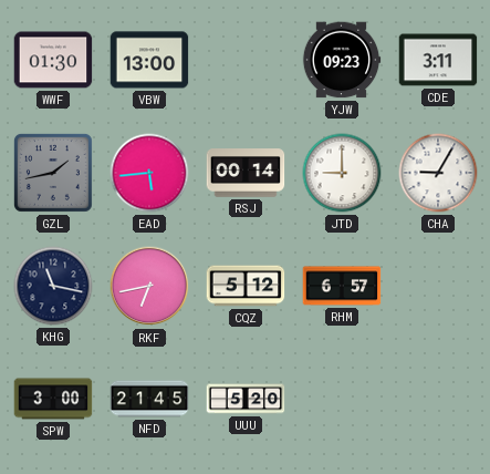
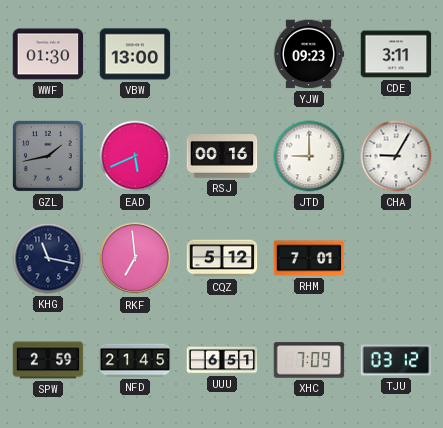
EAD: 5:44 -> 5:41
RSJ: 00:14 -> 00:16
RKF: 6:43 -> 6:59
RHM: 6:57 -> 7:01
SPW: 3:00 -> 2:59
UUU: 5:20 -> 6:51
XHC: none -> 7:09
TJU: none -> 03:12
